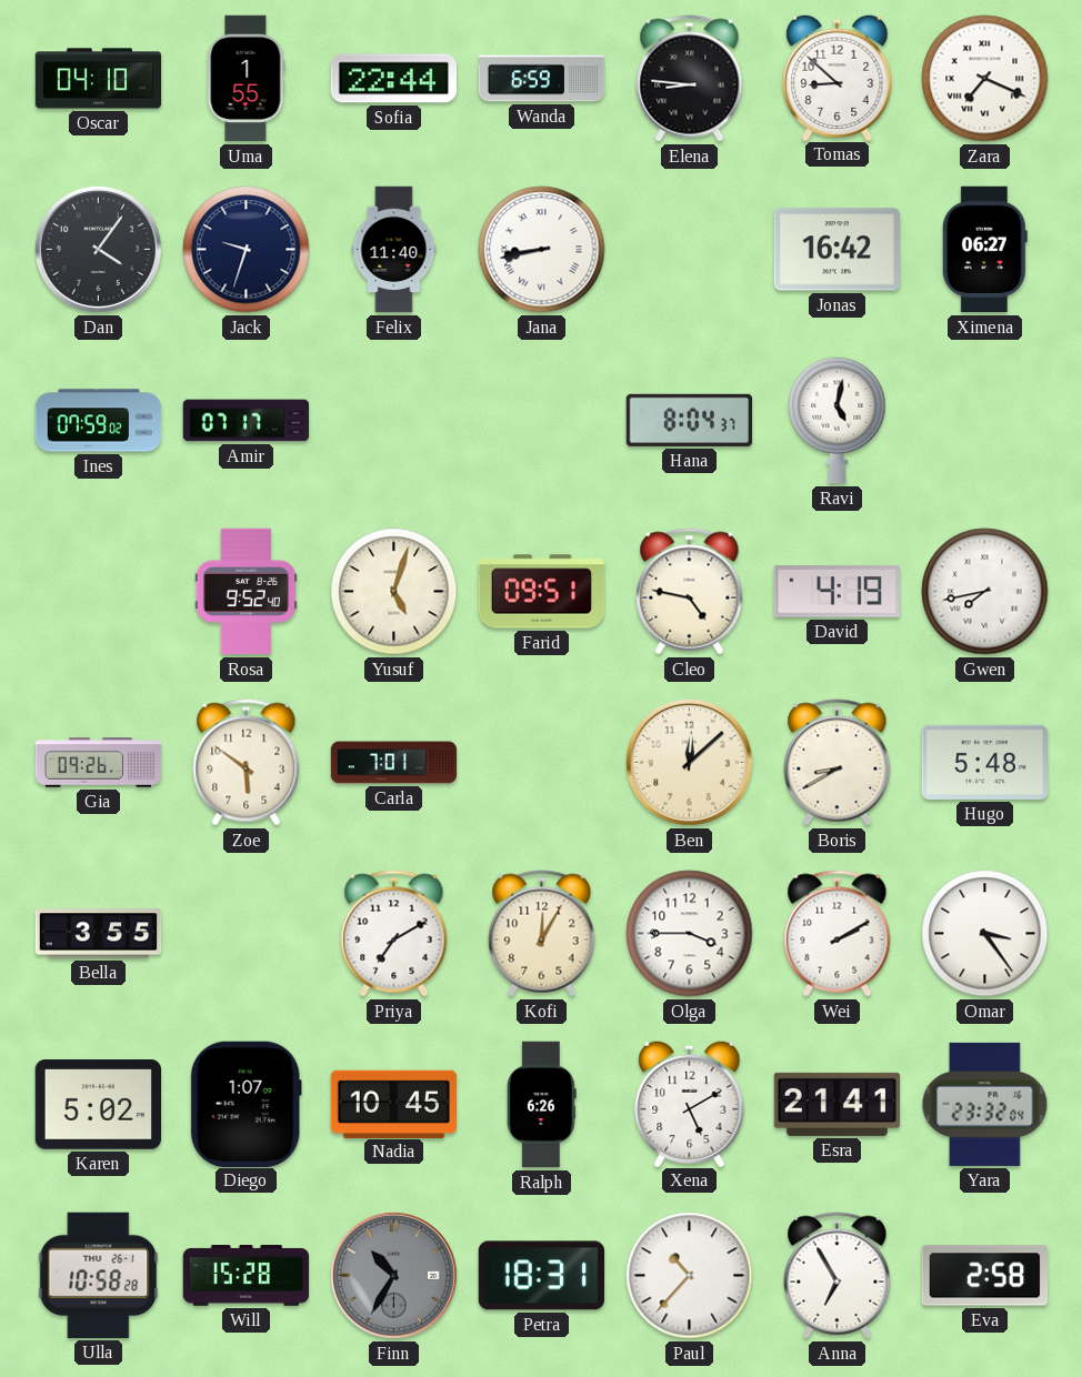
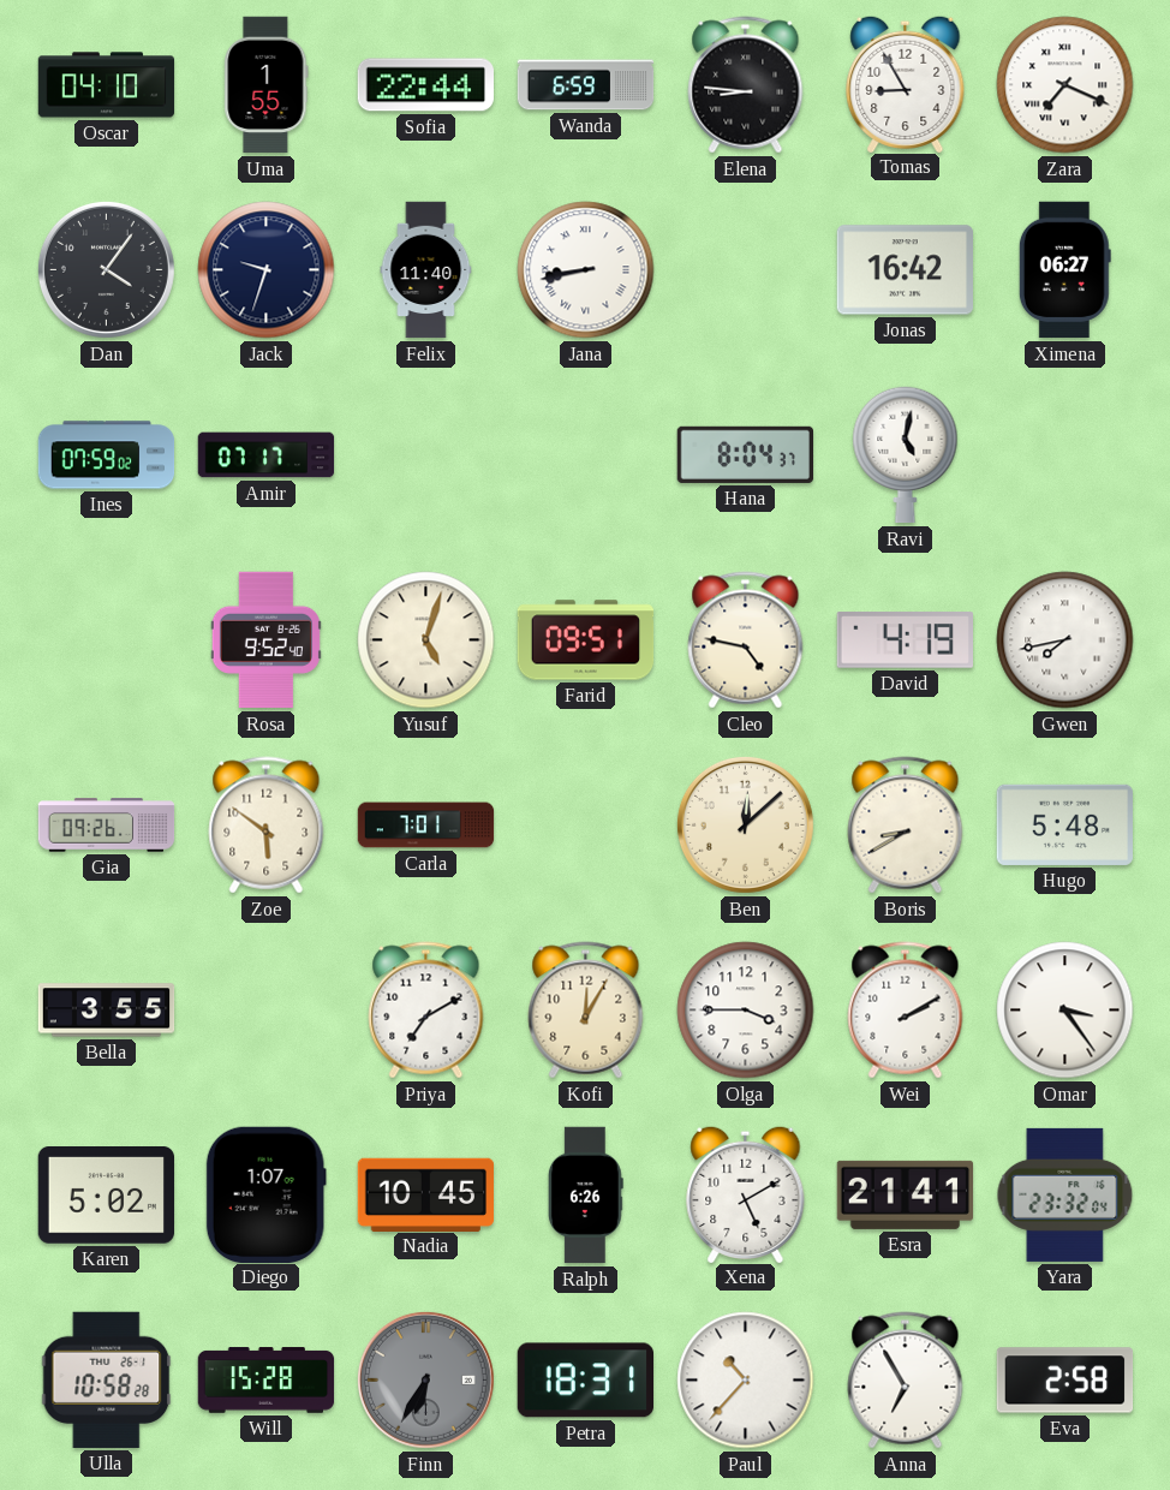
Tomas: 8:52 -> 8:55
Finn: 10:35 -> 6:35
